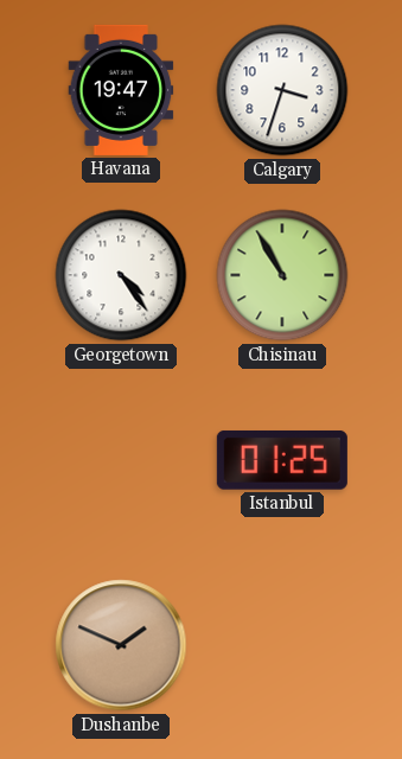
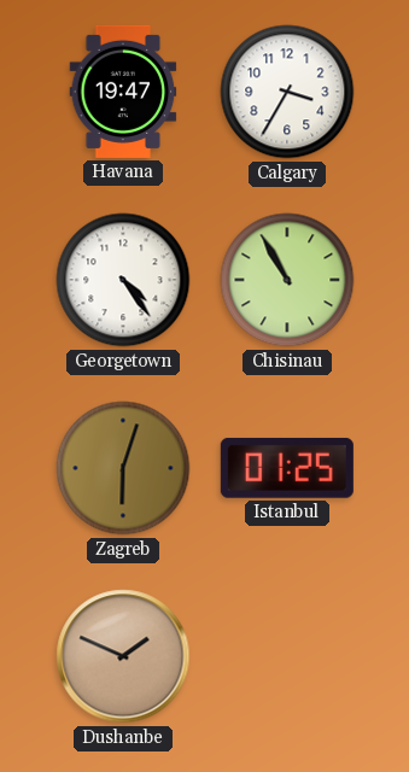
Calgary: 3:33 -> 3:35
Zagreb: none -> 6:03
